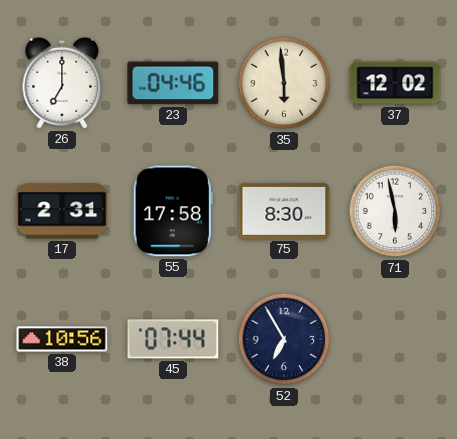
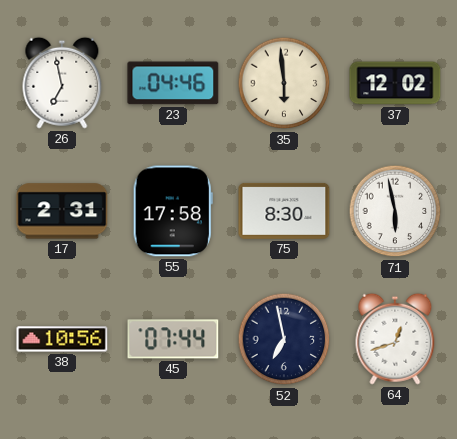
26: 7:00 -> 6:58
52: 6:55 -> 6:58
64: none -> 12:42
